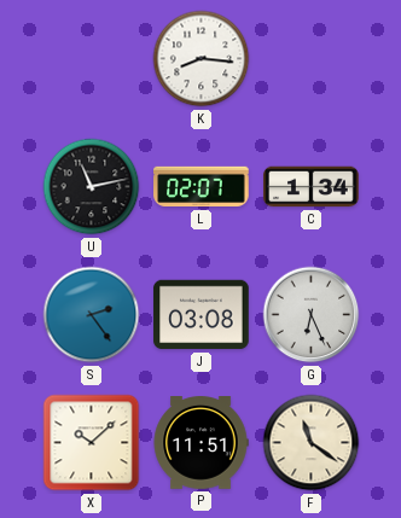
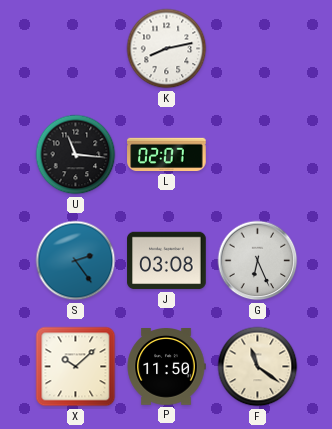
K: 8:16 -> 8:13
U: 11:13 -> 11:16
C: 1:34 -> none
P: 11:51 -> 11:50
